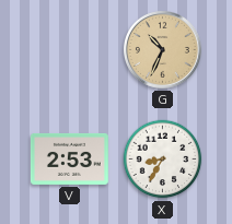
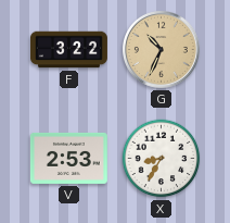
F: none -> 3:22
